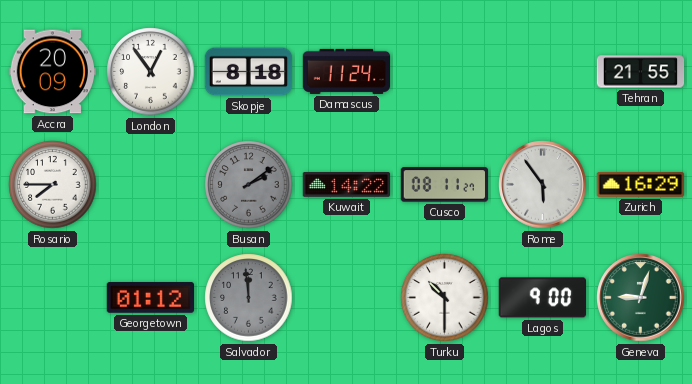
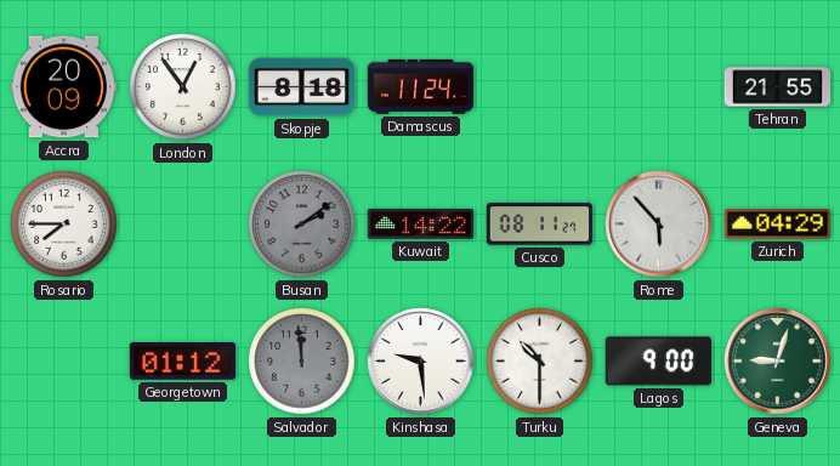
Rome: 5:54 -> 5:53
Zurich: 16:29 -> 04:29
Kinshasa: none -> 9:29
